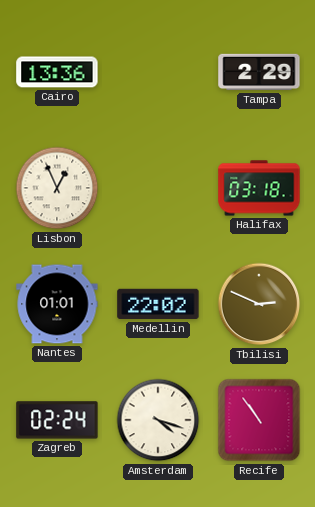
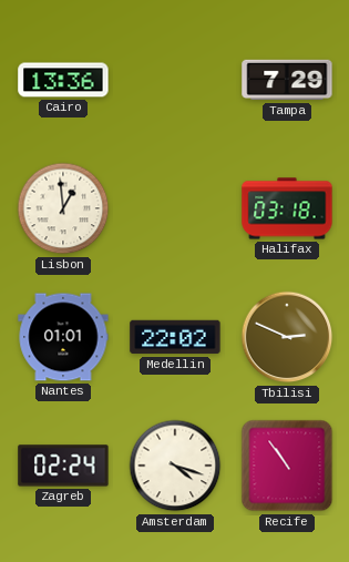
Tampa: 2:29 -> 7:29
Lisbon: 12:56 -> 12:59
